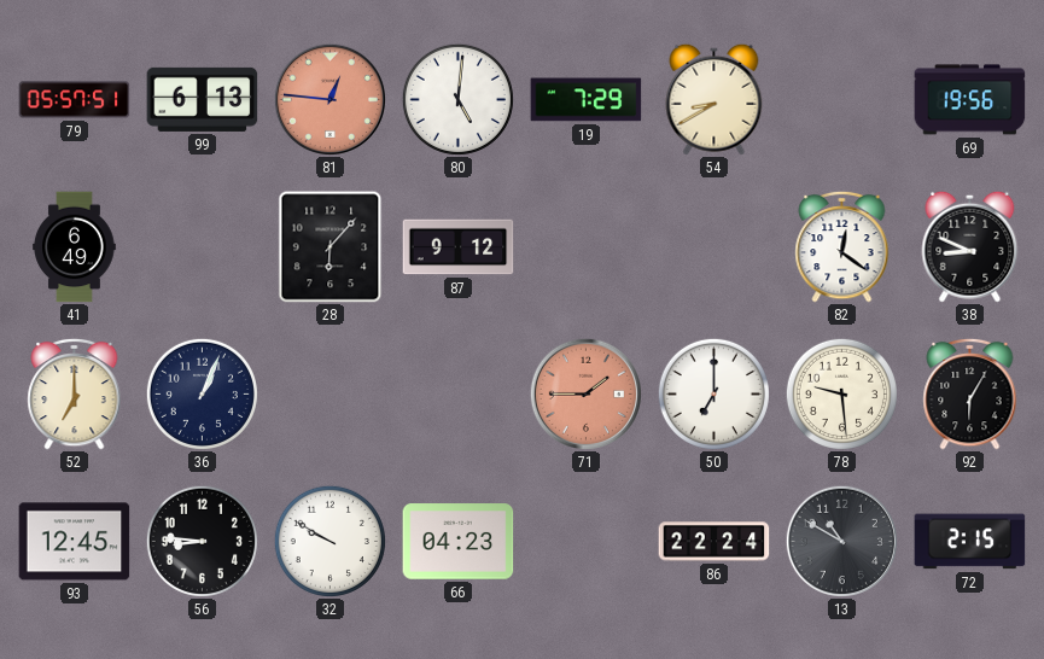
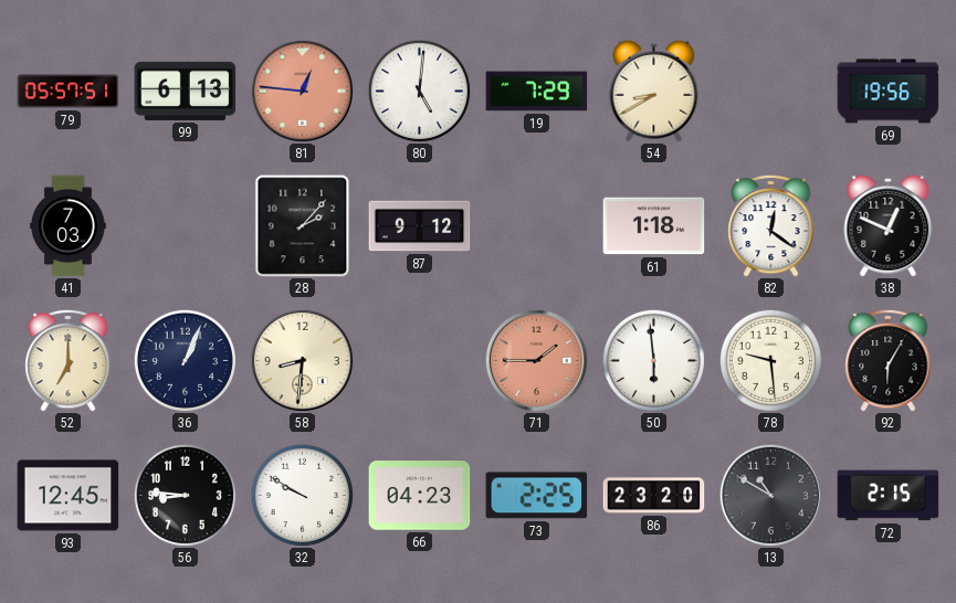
41: 6:49 -> 7:03
28: 6:07 -> 2:07
61: none -> 1:18
38: 8:49 -> 12:49
58: none -> 8:31
50: 7:00 -> 5:59
73: none -> 2:25
86: 22:24 -> 23:20
